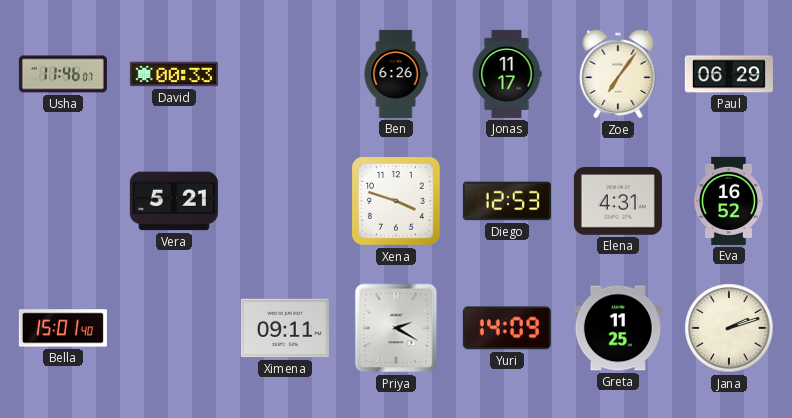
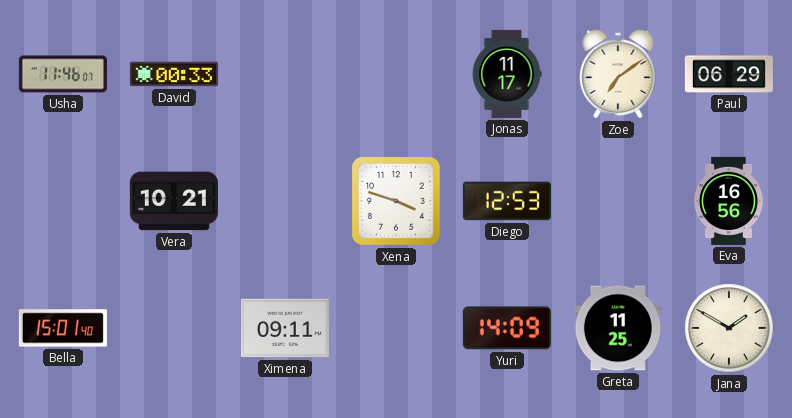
Ben: 6:26 -> none
Zoe: 7:06 -> 7:09
Vera: 5:21 -> 10:21
Elena: 4:31 -> none
Eva: 16:52 -> 16:56
Priya: 2:20 -> none
Jana: 2:12 -> 1:50
